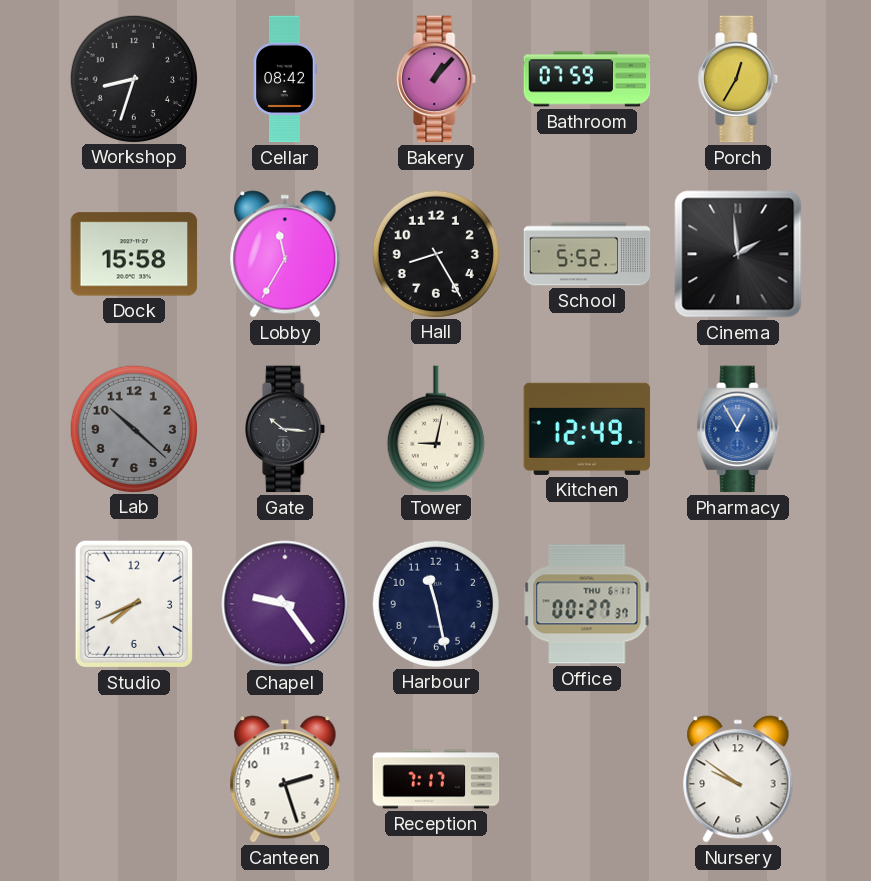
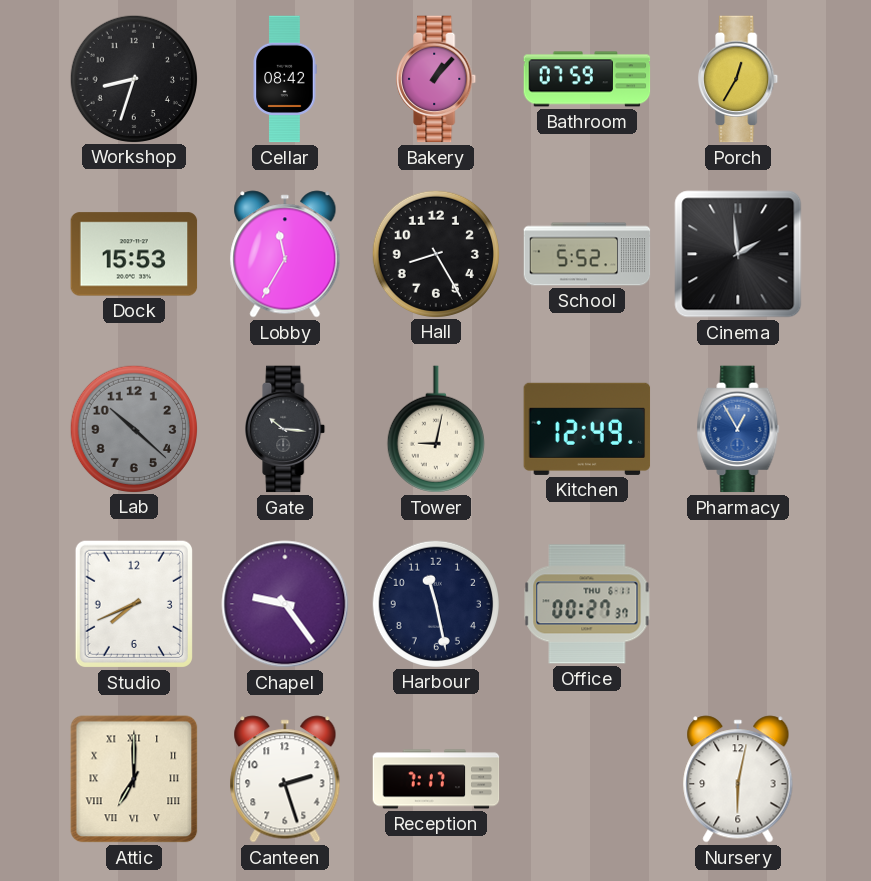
Dock: 15:58 -> 15:53
Attic: none -> 7:00
Nursery: 9:51 -> 6:02
